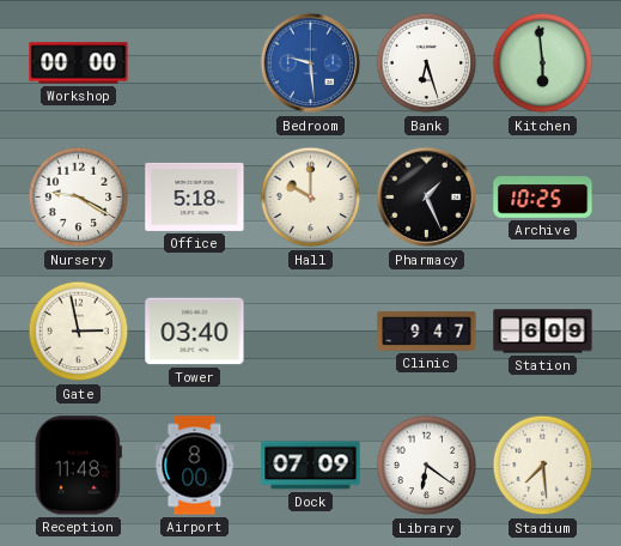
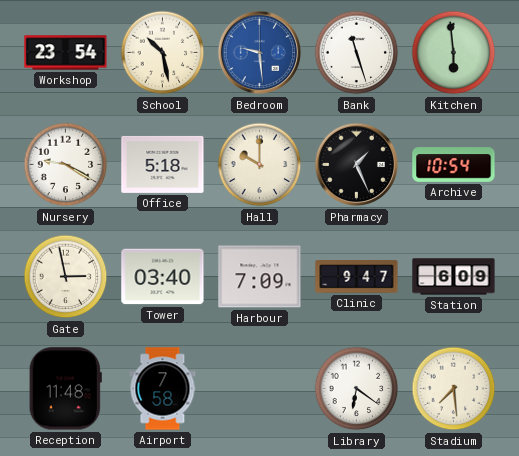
Workshop: 00:00 -> 23:54
School: none -> 10:28
Bank: 6:27 -> 11:27
Archive: 10:25 -> 10:54
Harbour: none -> 7:09
Airport: 8:00 -> 7:58
Dock: 07:09 -> none
